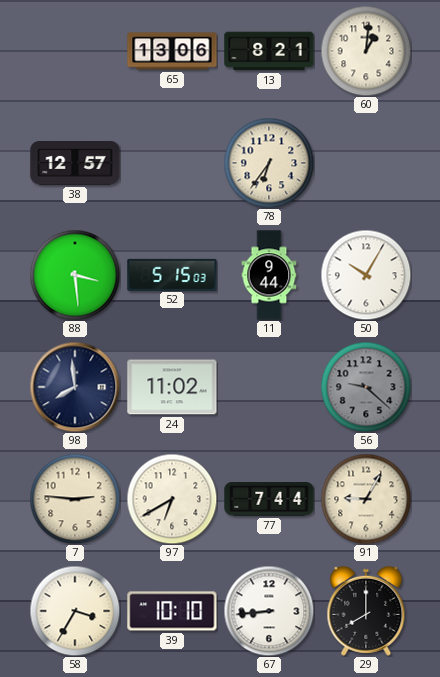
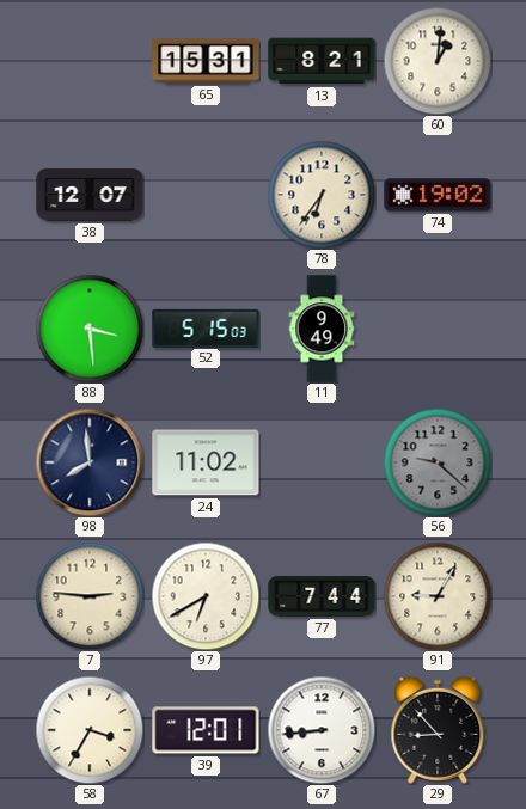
65: 13:06 -> 15:31
38: 12:57 -> 12:07
74: none -> 19:02
11: 9:44 -> 9:49
50: 10:05 -> none
39: 10:10 -> 12:01
29: 8:00 -> 8:53
